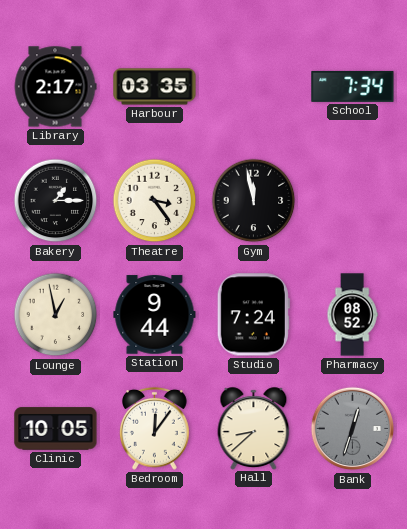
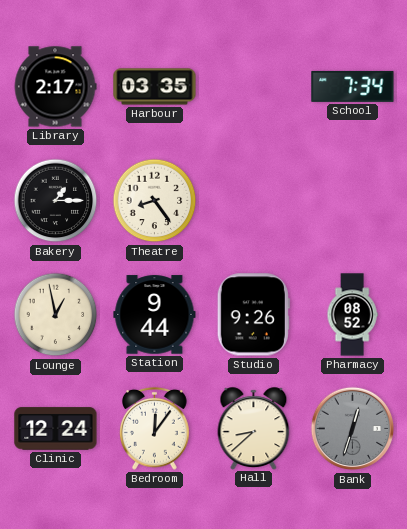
Theatre: 3:24 -> 8:24
Gym: 11:58 -> none
Studio: 7:24 -> 9:26
Clinic: 10:05 -> 12:24
